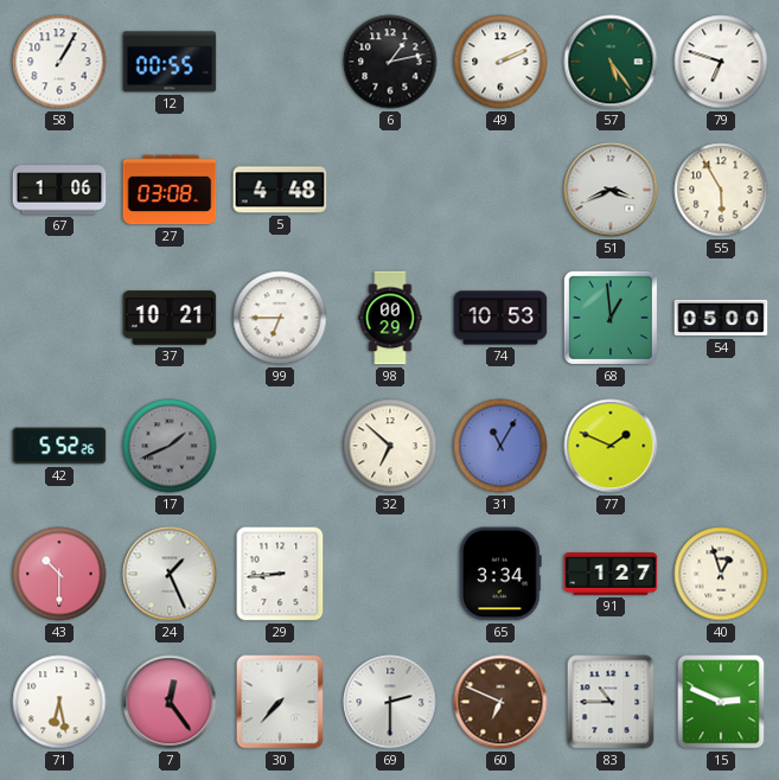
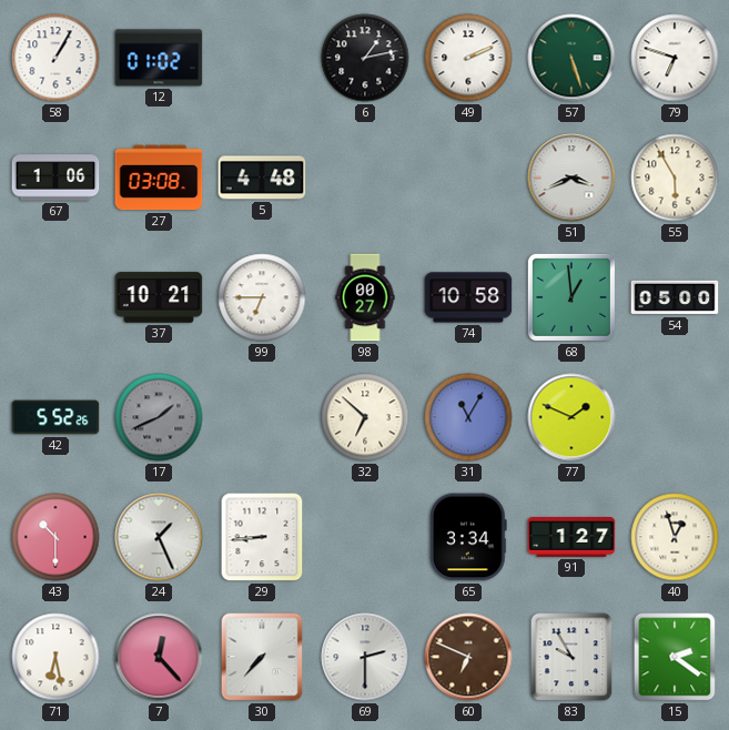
12: 00:55 -> 01:02
57: 5:24 -> 5:27
98: 00:29 -> 00:27
74: 10:53 -> 10:58
7: 12:24 -> 12:23
83: 10:45 -> 9:55
15: 2:49 -> 2:21
